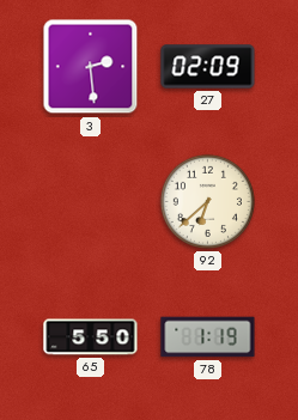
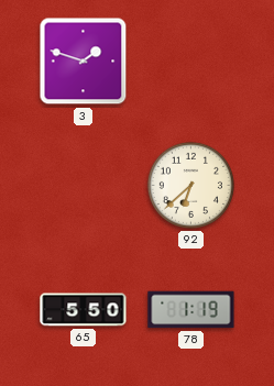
3: 2:29 -> 1:48
27: 02:09 -> none
